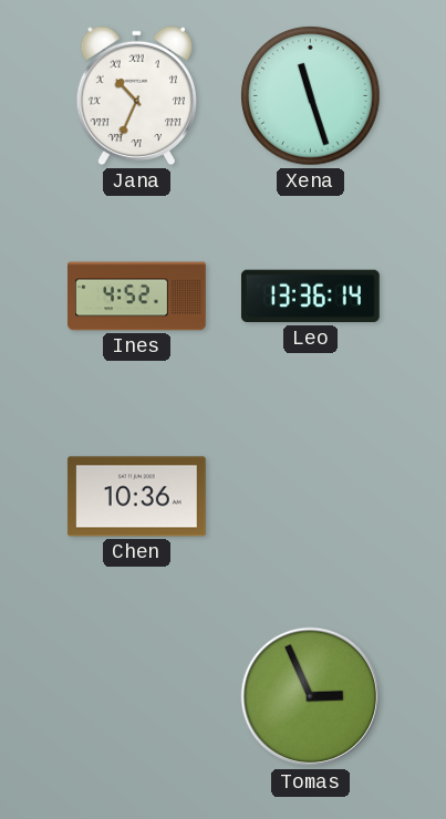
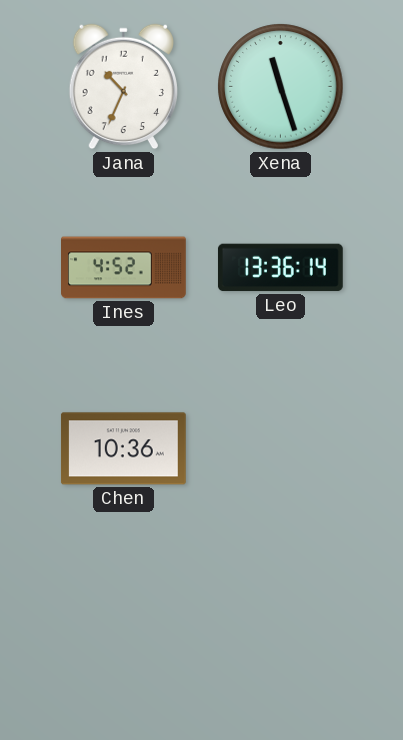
Jana numerals: Roman -> Arabic
Tomas: 2:56 -> none
